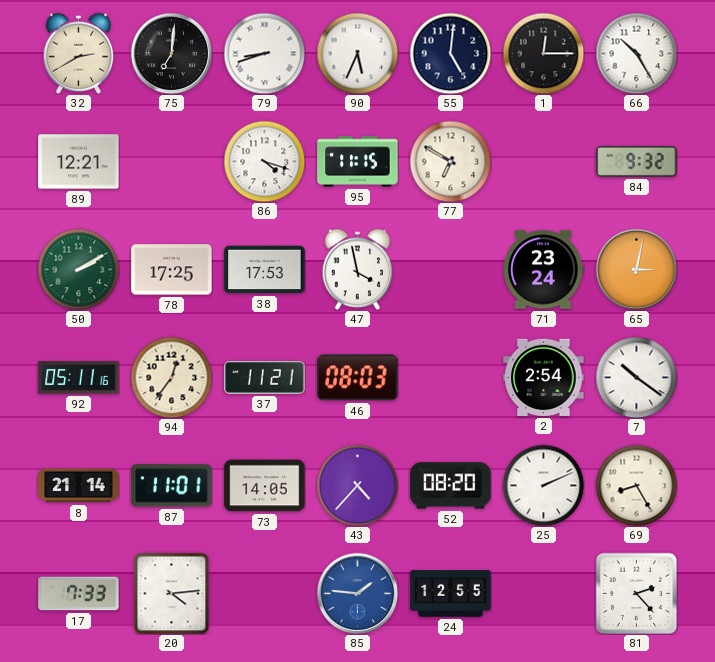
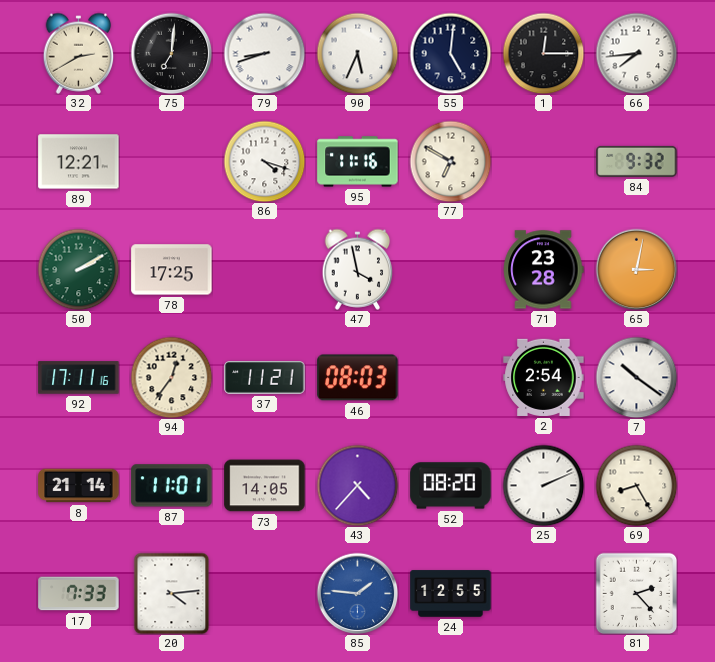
66: 10:25 -> 7:44
95: 11:15 -> 11:16
38: 17:53 -> none
71: 23:24 -> 23:28
92: 05:11 -> 17:11
